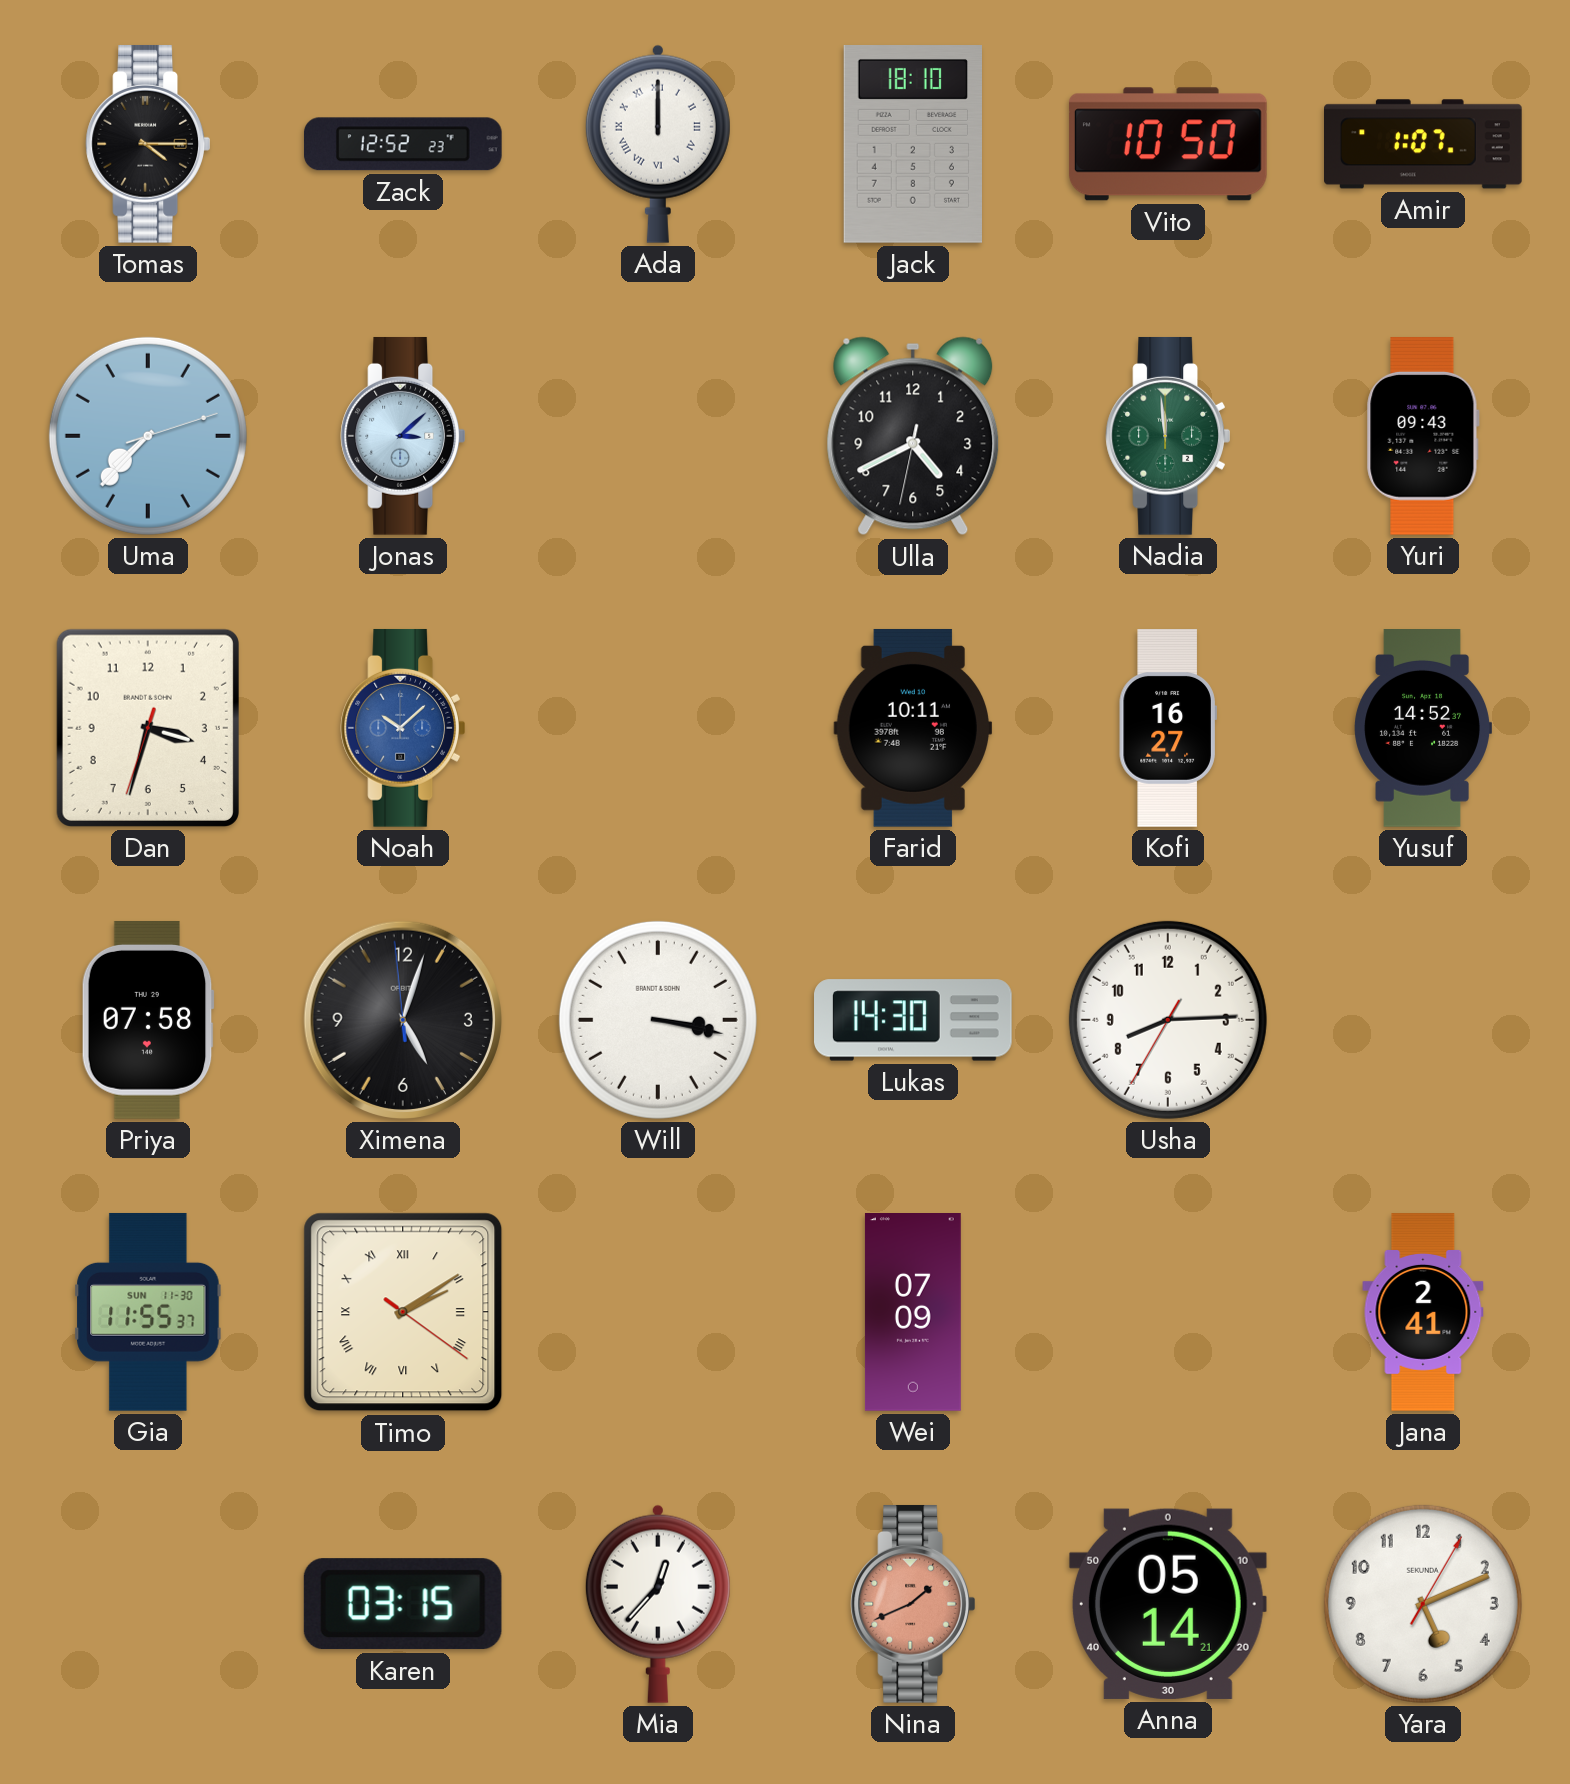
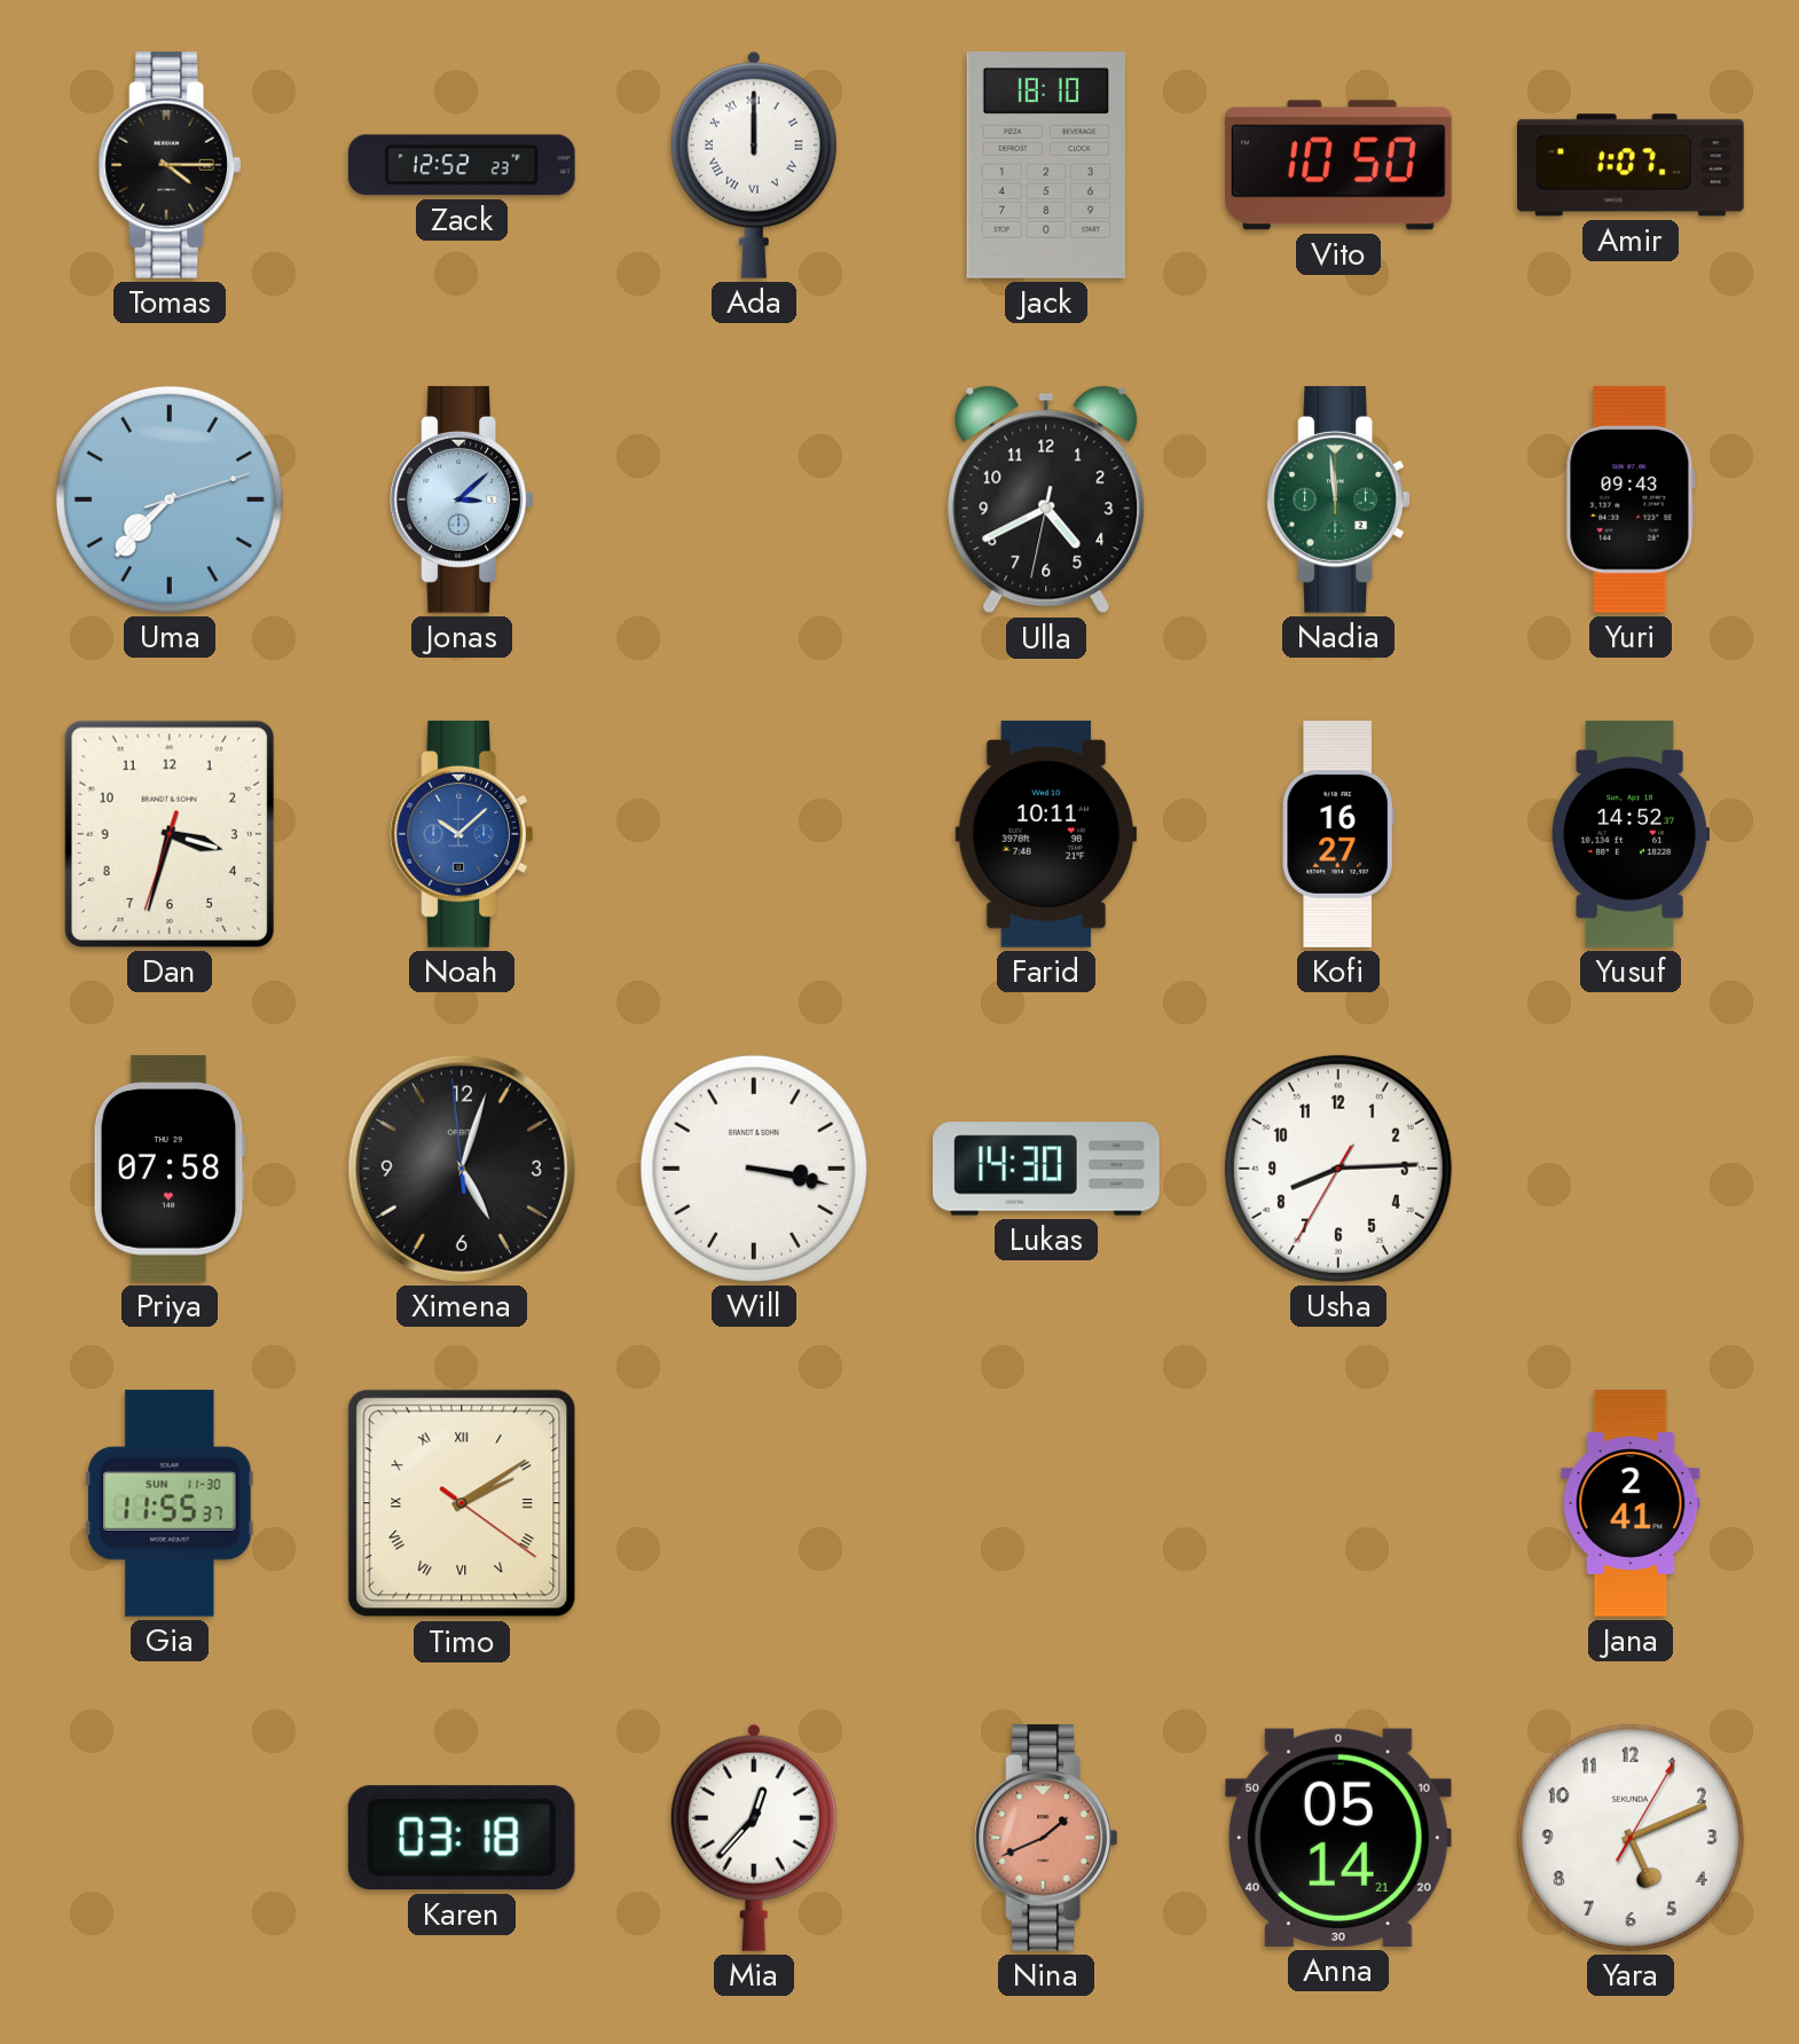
Wei: 07:09 -> none
Karen: 03:15 -> 03:18
